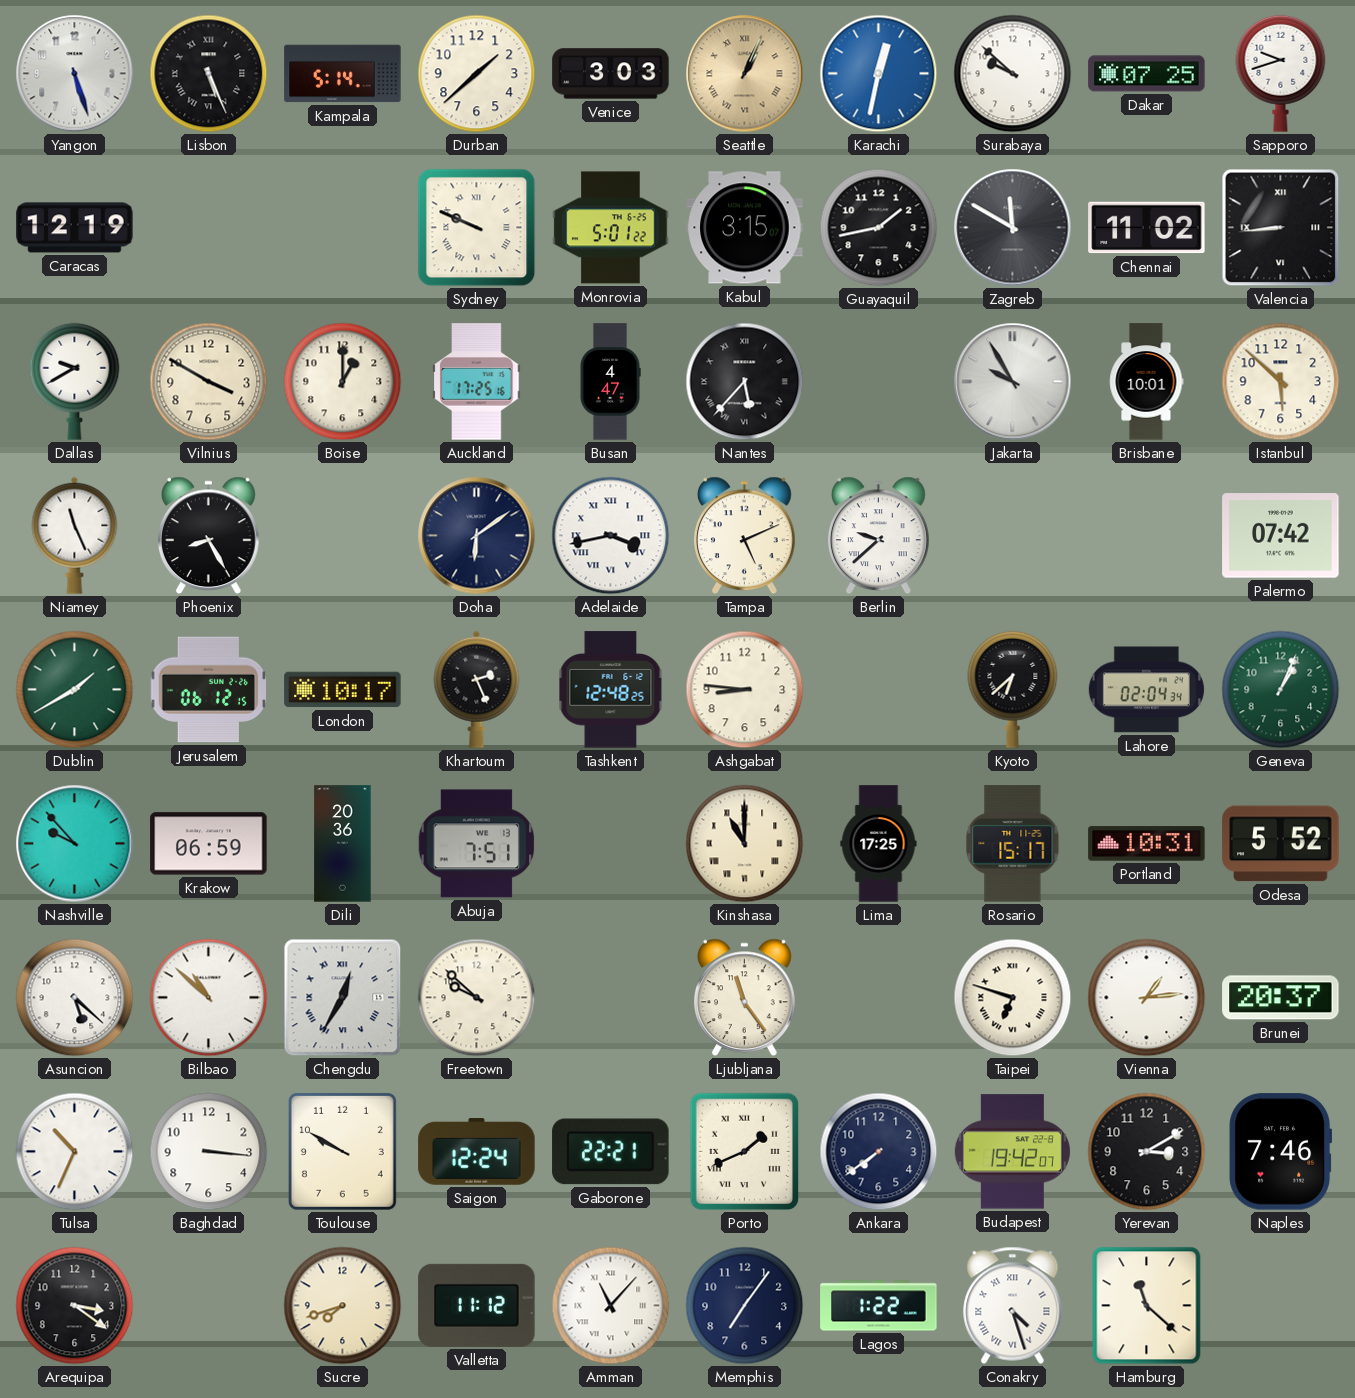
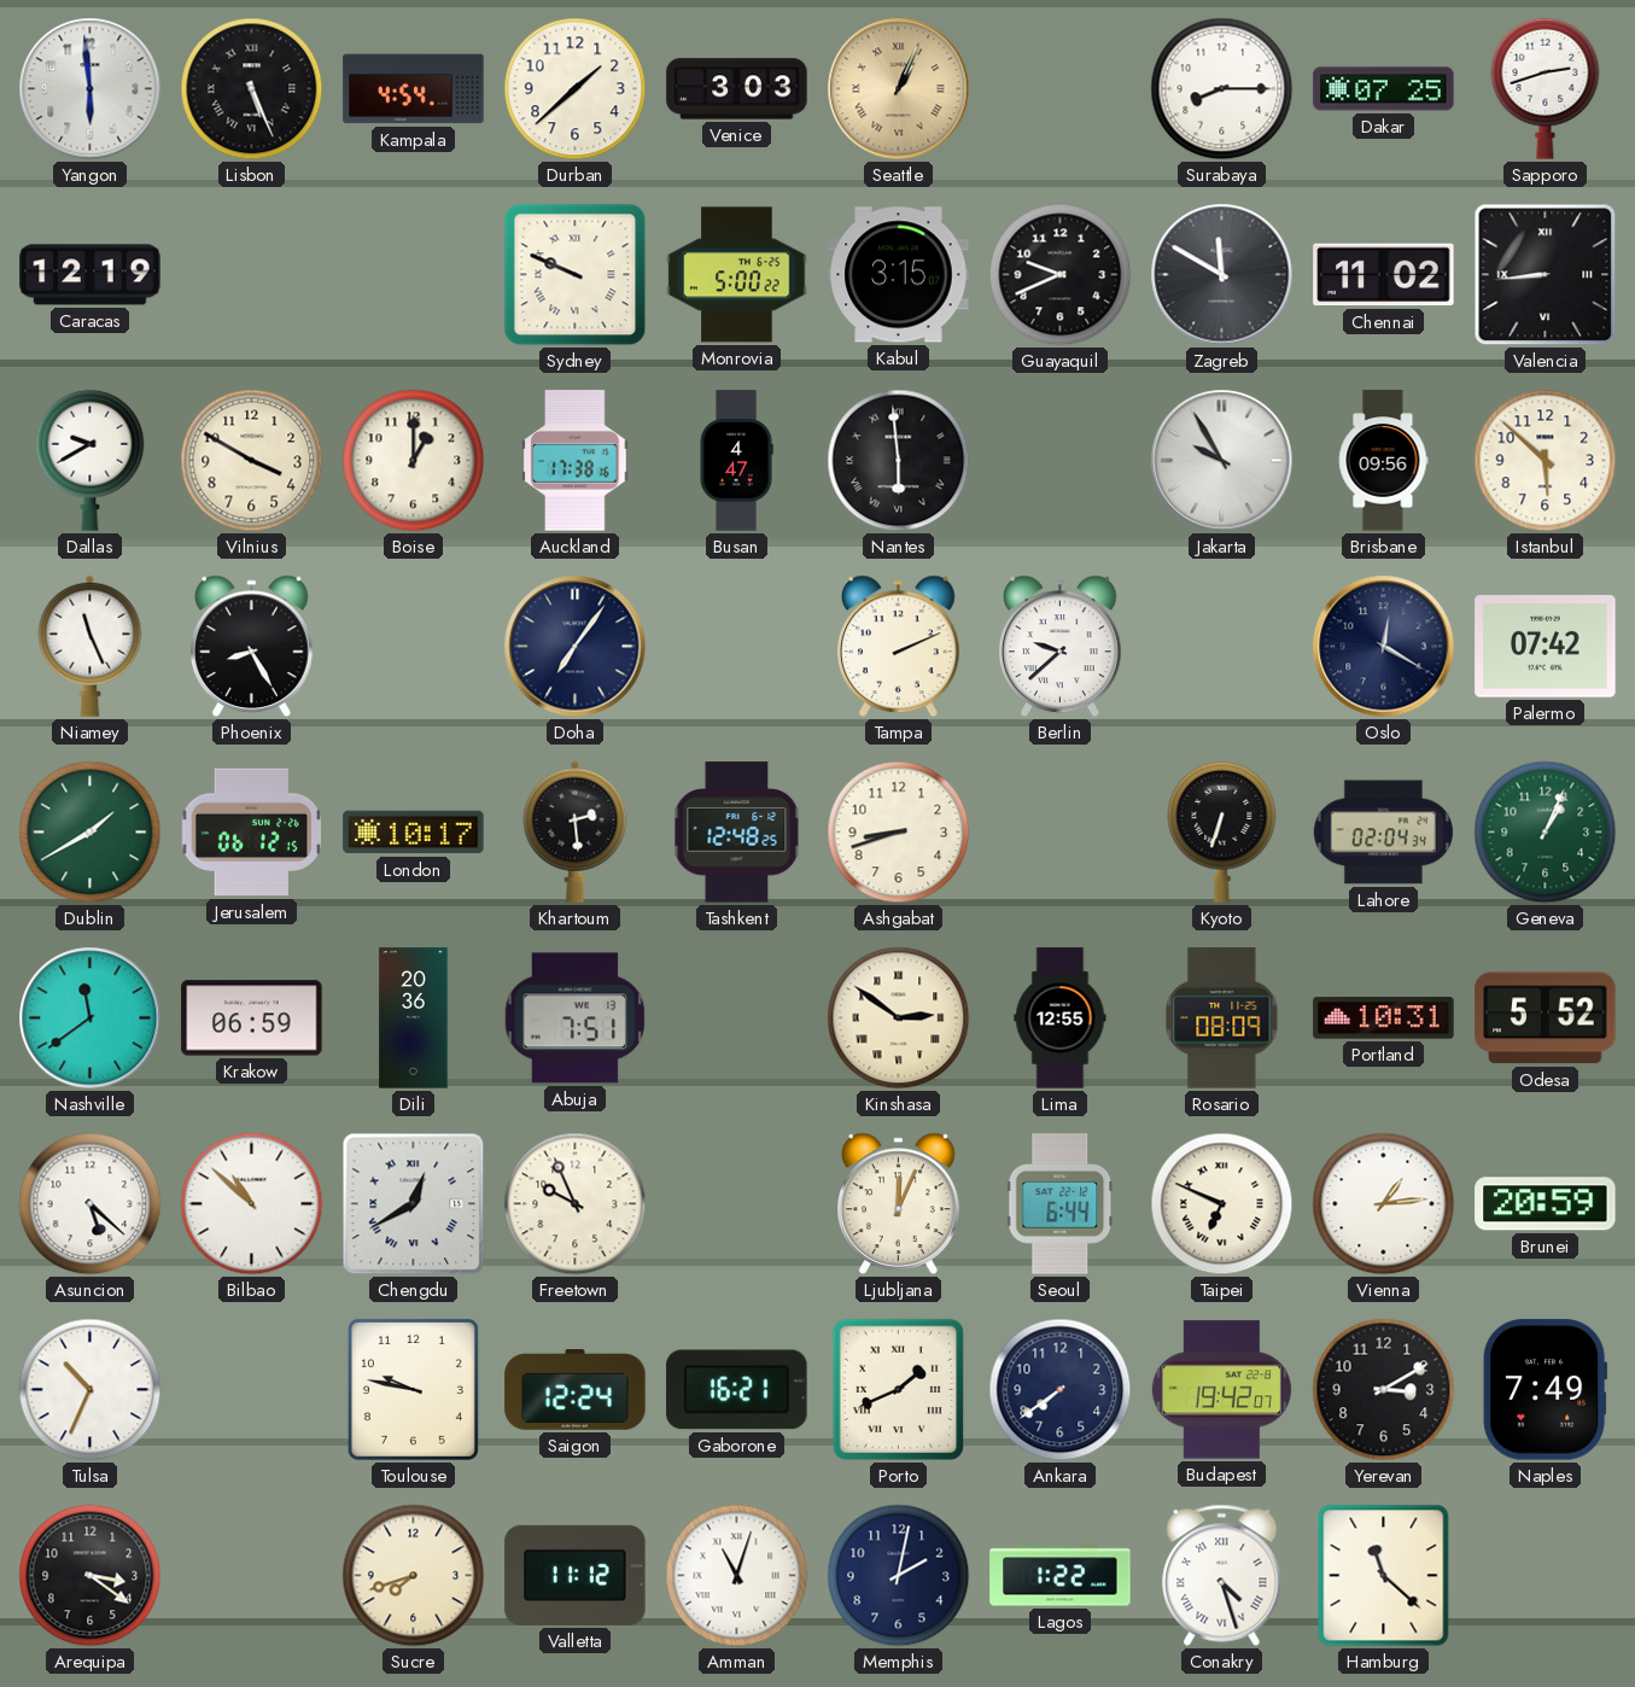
Yangon: 5:27 -> 5:59
Kampala: 5:14 -> 4:54
Karachi: 12:32 -> none
Surabaya: 9:52 -> 8:15
Sapporo: 9:42 -> 2:42
Monrovia: 5:01 -> 5:00
Guayaquil: 1:43 -> 9:41
Auckland: 17:25 -> 17:38
Nantes: 5:37 -> 5:59
Brisbane: 10:01 -> 09:56
Doha: 6:09 -> 7:06
Adelaide: 3:43 -> none
Tampa: 5:11 -> 2:11
Oslo: none -> 12:20
Khartoum: 2:26 -> 2:29
Ashgabat: 8:46 -> 8:42
Kyoto: 6:38 -> 6:33
Nashville: 9:53 -> 11:39
Kinshasa: 11:00 -> 2:51
Lima: 17:25 -> 12:55
Rosario: 15:17 -> 08:09
Chengdu: 12:35 -> 12:40
Freetown: 9:52 -> 9:56
Ljubljana: 11:24 -> 12:04
Seoul: none -> 6:44
Taipei: 6:48 -> 6:49
Brunei: 20:37 -> 20:59
Baghdad: 3:16 -> none
Toulouse: 9:50 -> 9:47
Gaborone: 22:21 -> 16:21
Naples: 7:46 -> 7:49
Amman: 11:07 -> 11:03
Memphis: 7:06 -> 2:02
